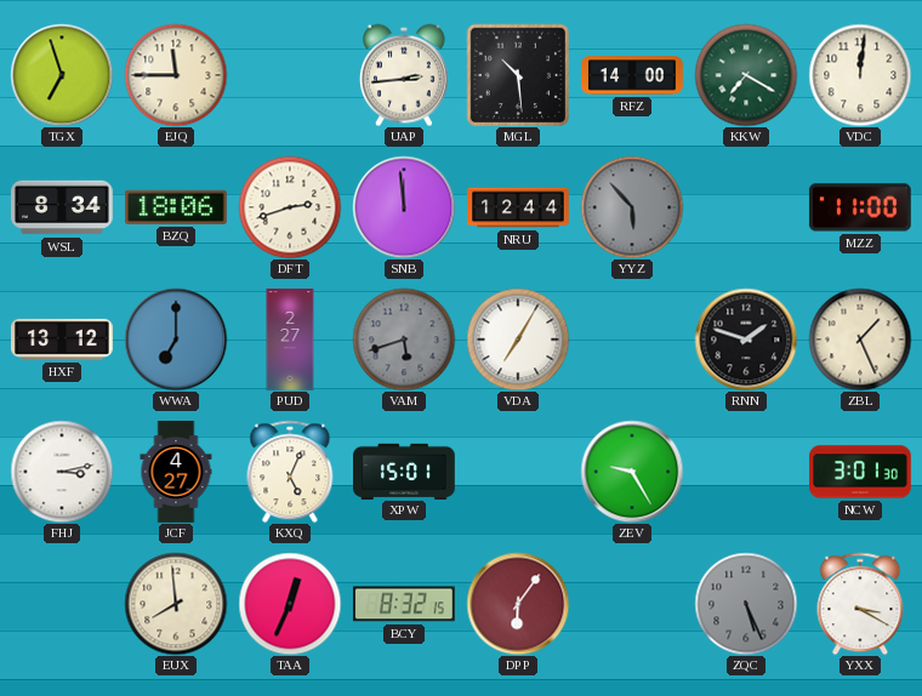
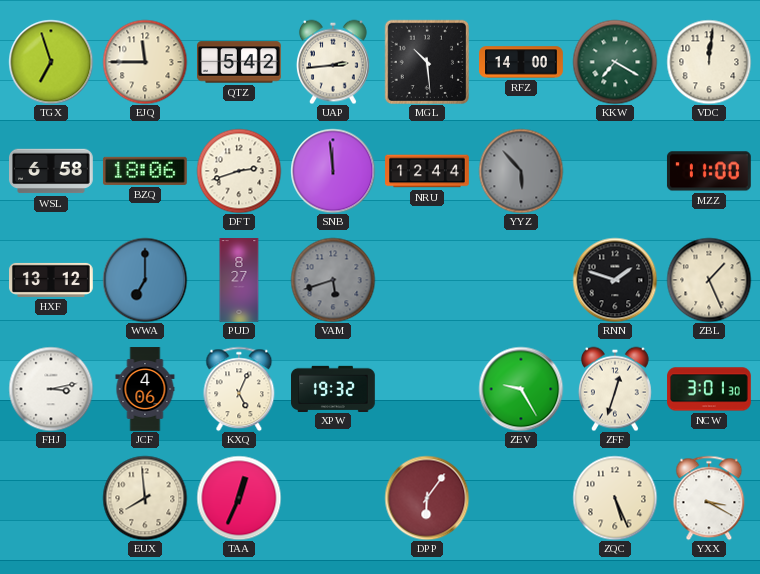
QTZ: none -> 5:42
WSL: 8:34 -> 6:58
PUD: 2:27 -> 8:27
VDA: 7:05 -> none
JCF: 4:27 -> 4:06
XPW: 15:01 -> 19:32
ZFF: none -> 12:33
BCY: 8:32 -> none
ZQC dial: grey -> cream
